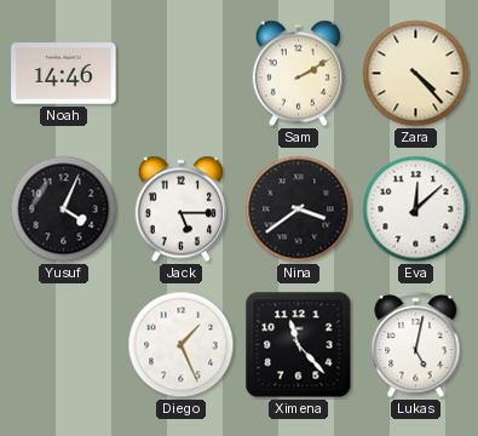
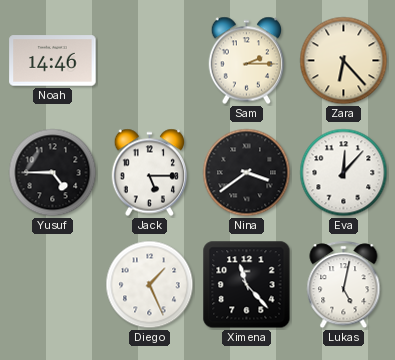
Sam: 2:10 -> 2:15
Zara: 4:23 -> 6:23
Yusuf: 4:04 -> 4:45
Eva: 12:08 -> 12:07
